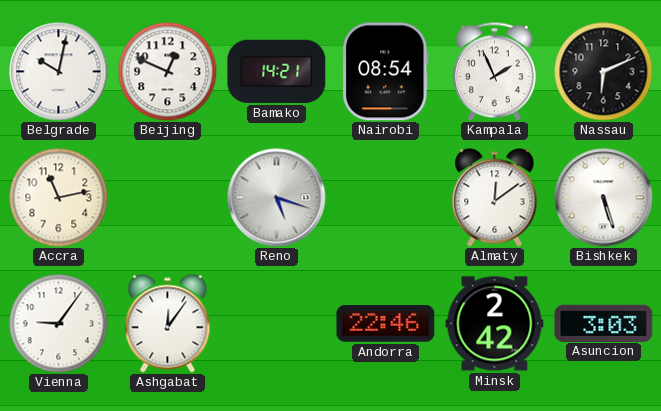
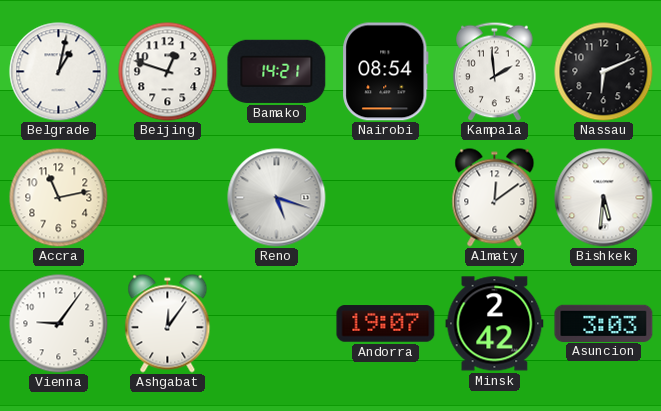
Belgrade: 10:02 -> 1:02
Beijing: 12:49 -> 12:48
Kampala: 1:56 -> 1:59
Bishkek: 5:27 -> 5:31
Andorra: 22:46 -> 19:07
